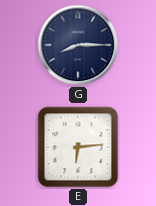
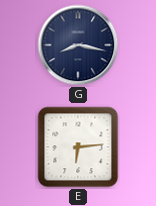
G: 8:15 -> 8:17
